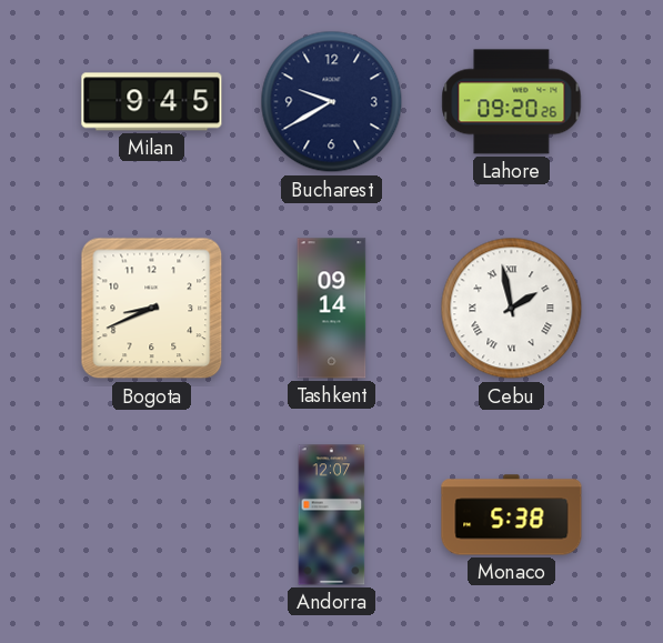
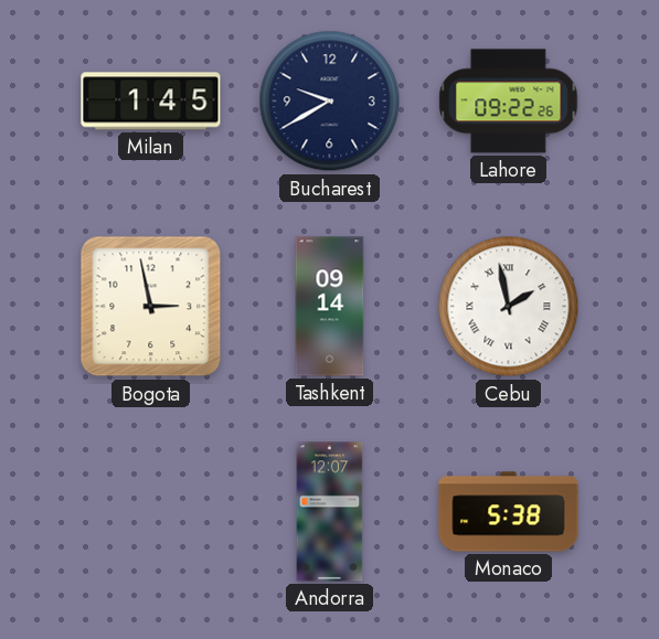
Milan: 9:45 -> 1:45
Lahore: 09:20 -> 09:22
Bogota: 8:41 -> 2:58
